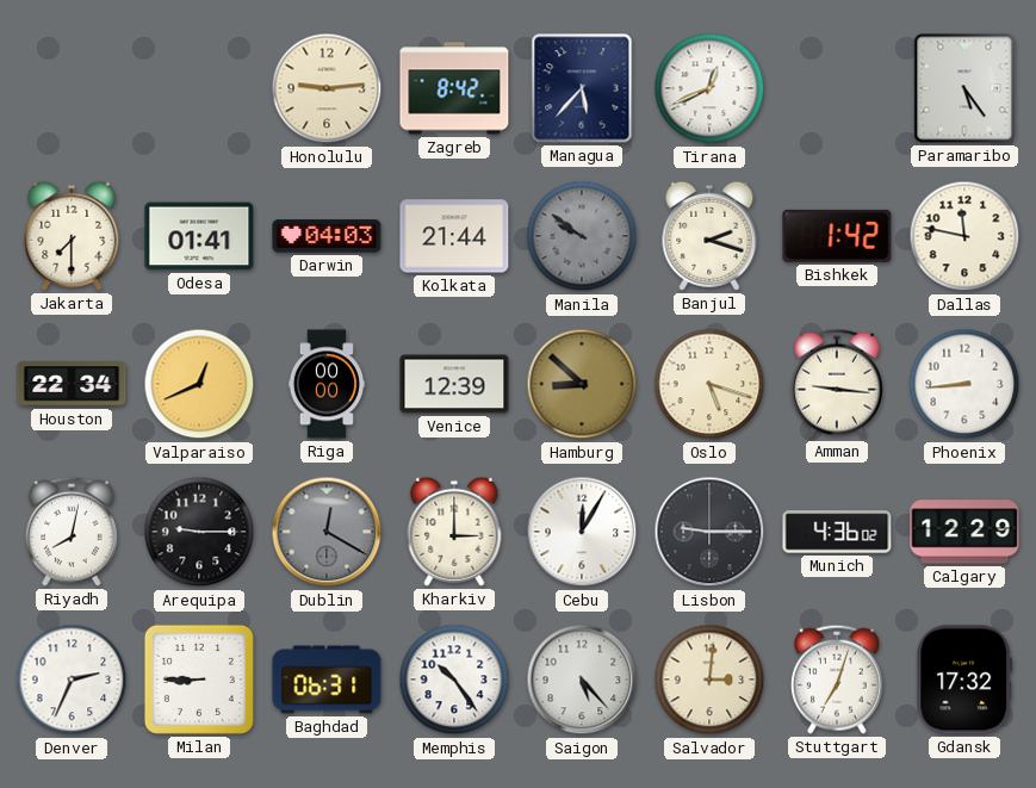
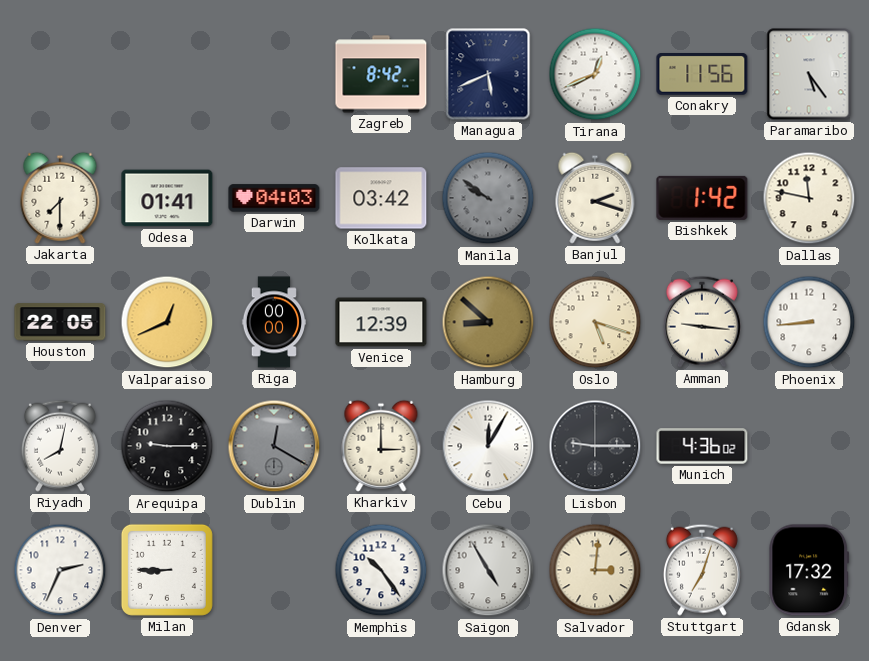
Honolulu: 9:14 -> none
Managua: 5:37 -> 5:41
Conakry: none -> 11:56
Kolkata: 21:44 -> 03:42
Houston: 22:34 -> 22:05
Calgary: 12:29 -> none
Baghdad: 06:31 -> none
Saigon: 5:23 -> 4:55
